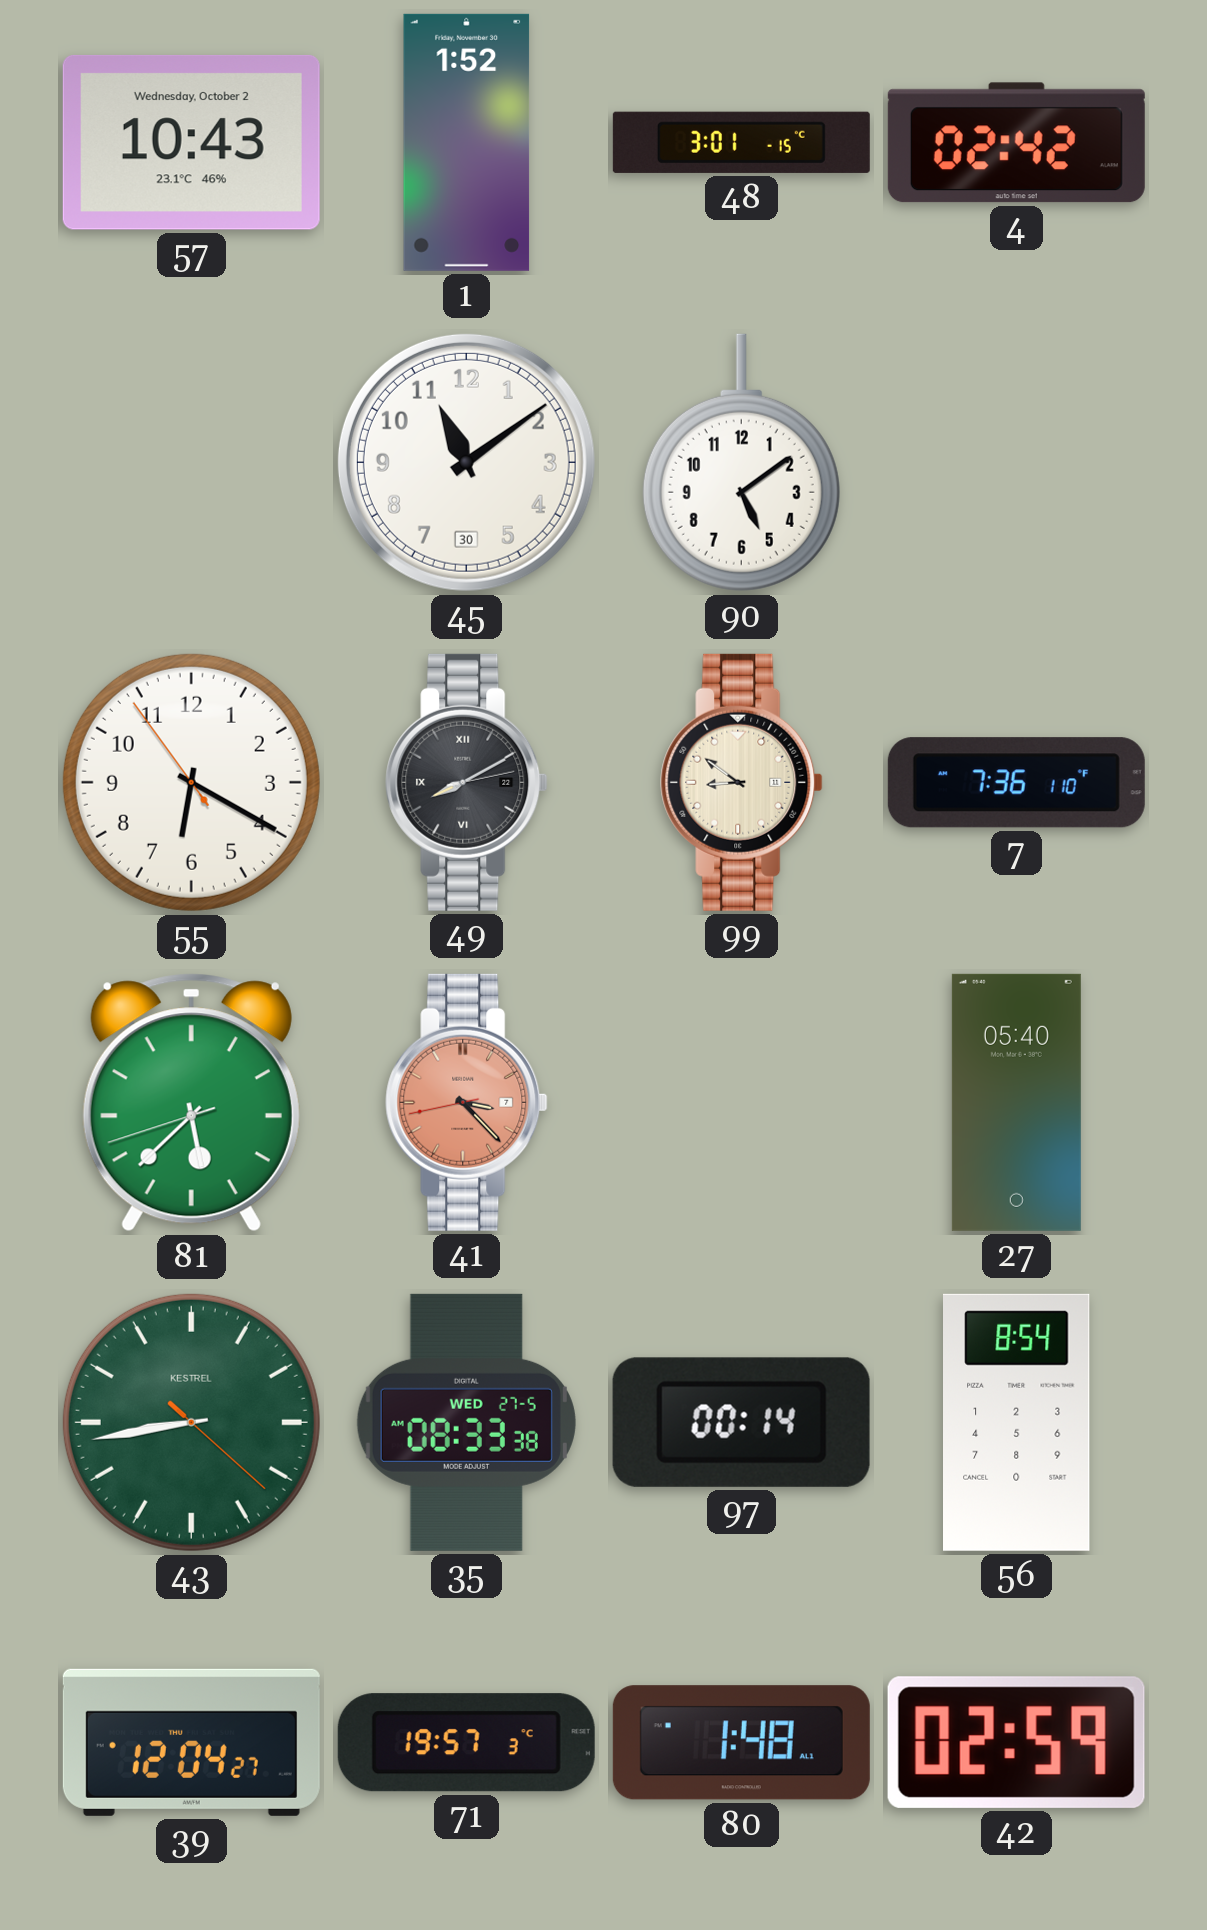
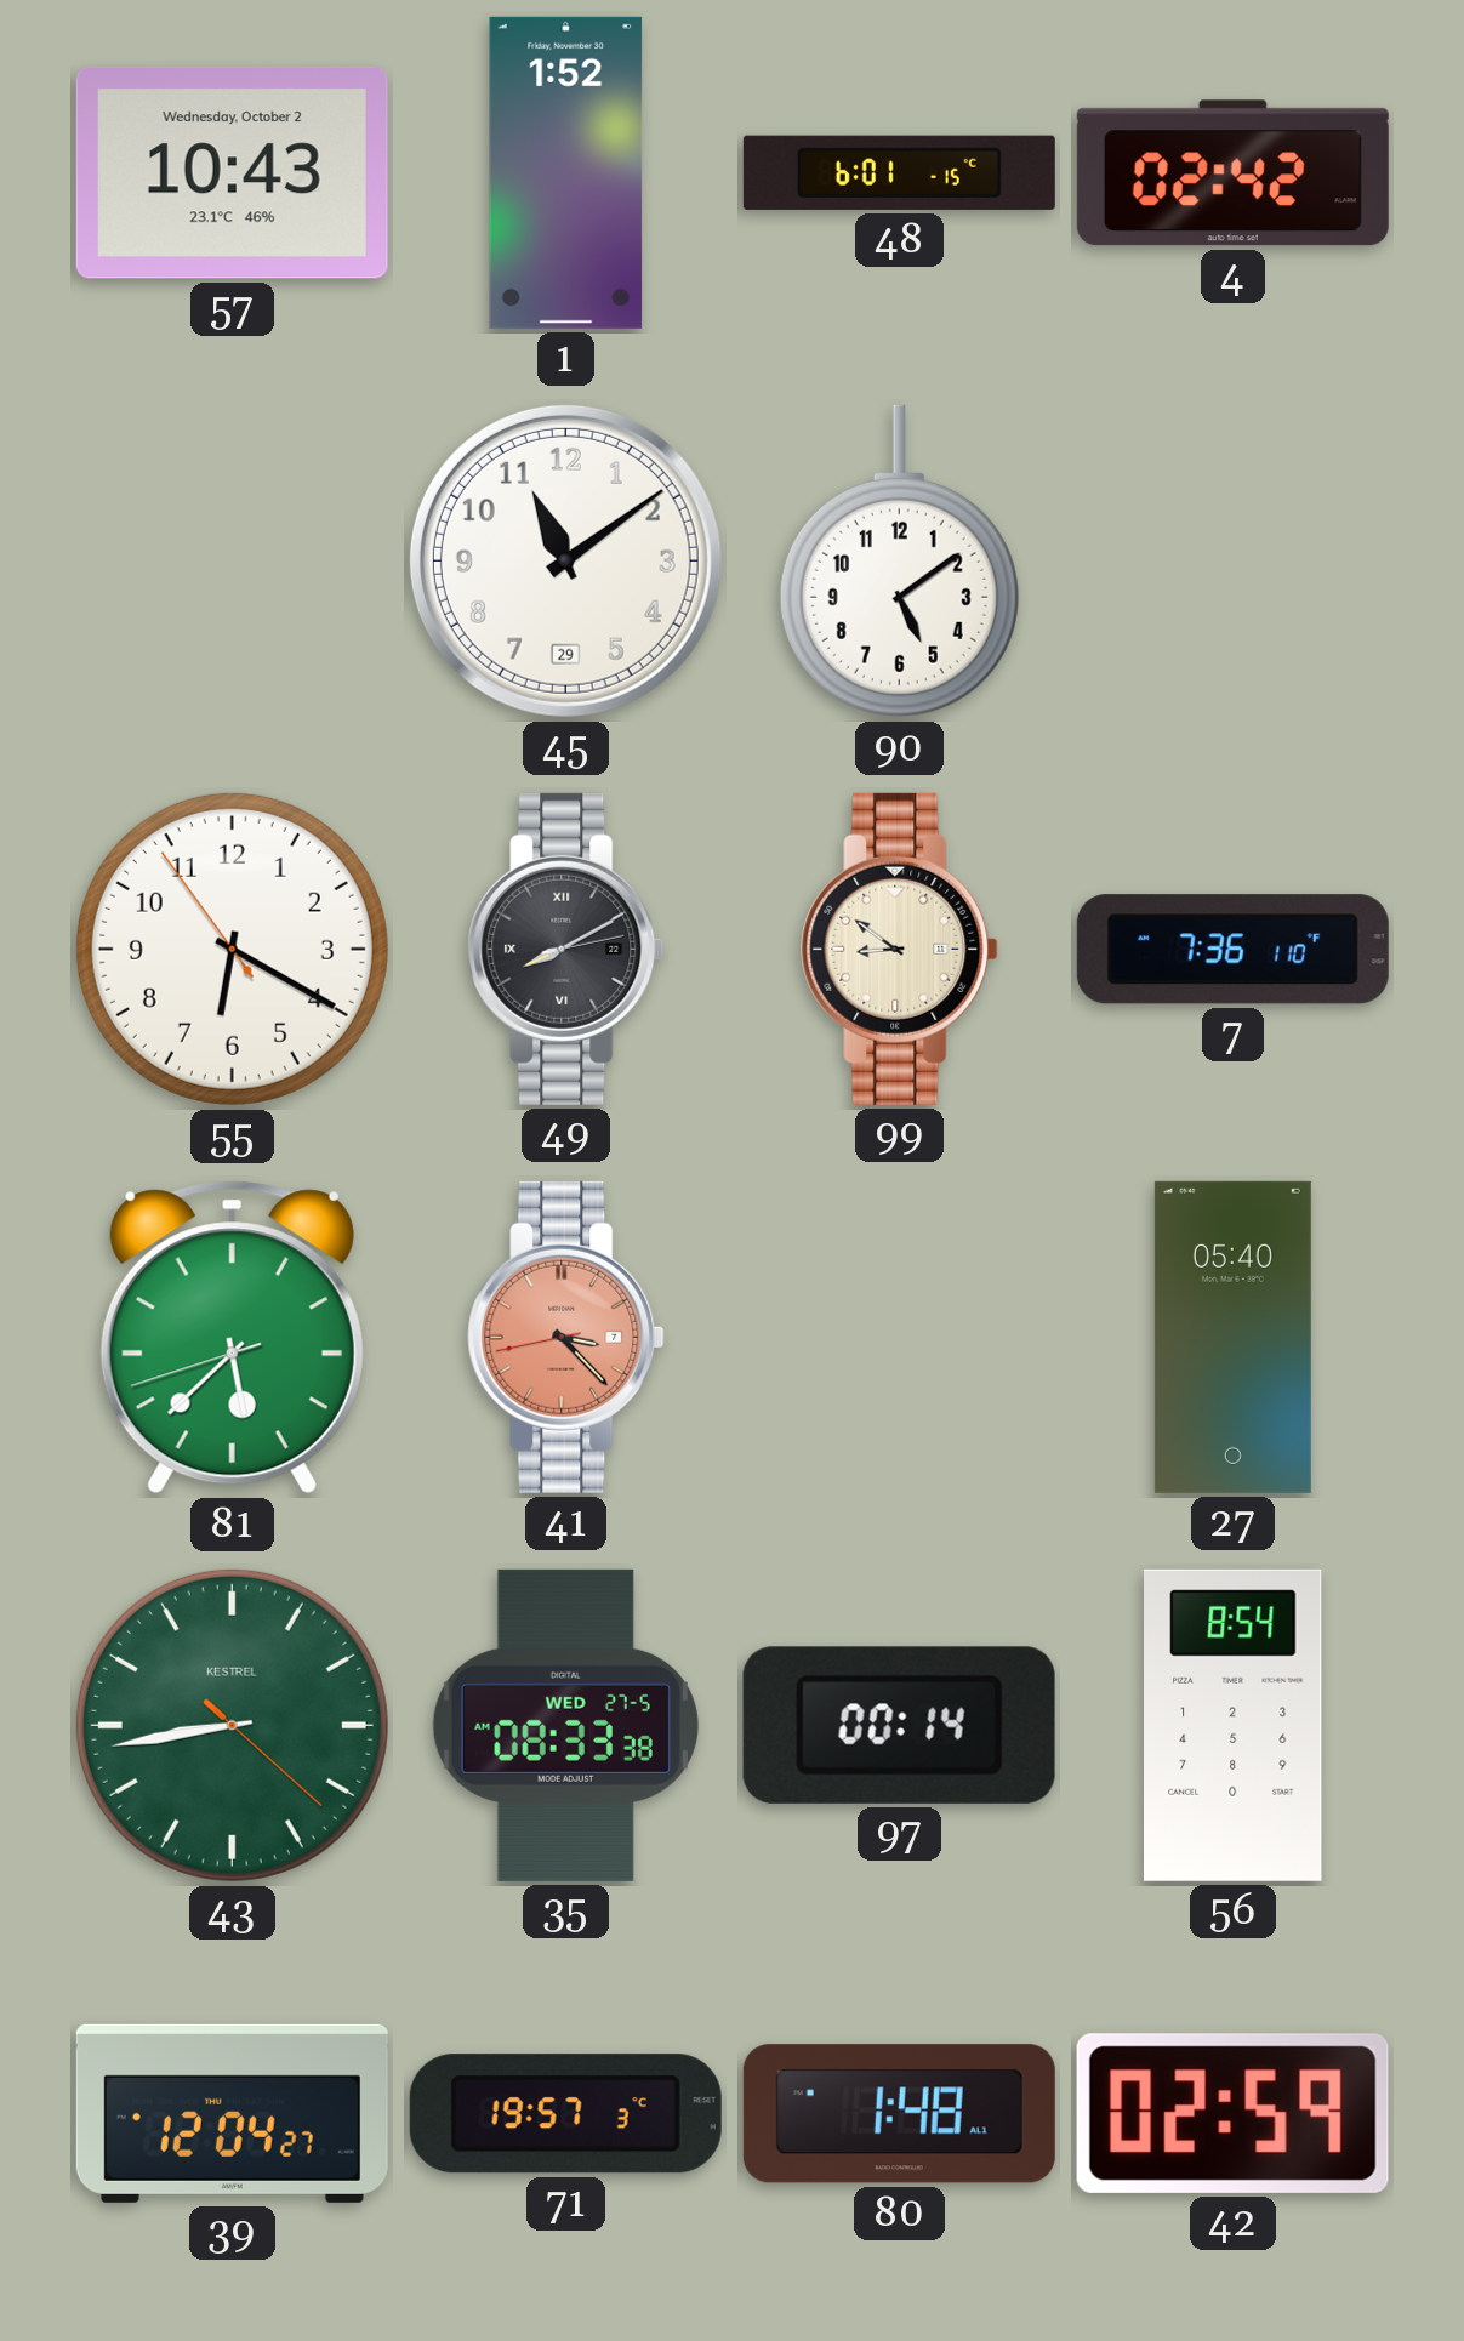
48: 3:01 -> 6:01
45 date: 30 -> 29
